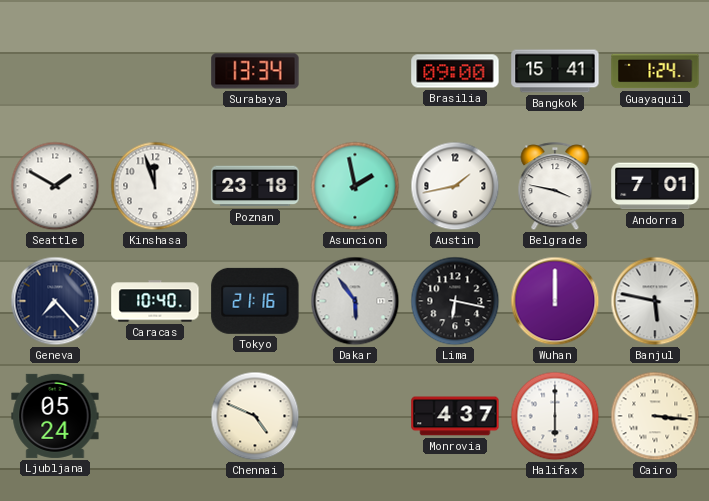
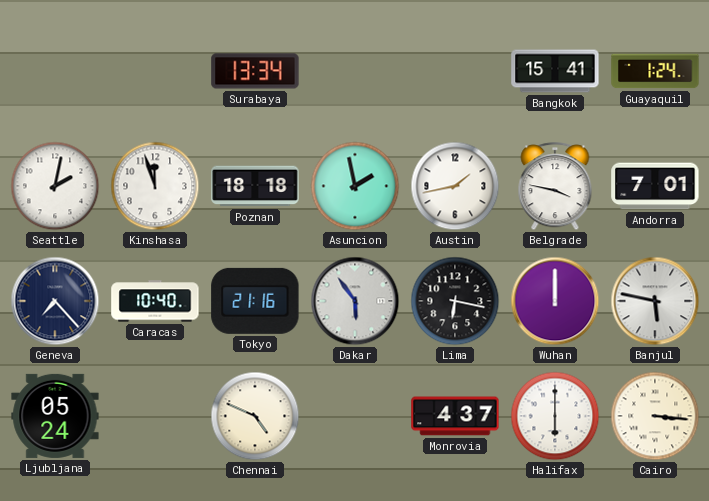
Brasilia: 09:00 -> none
Seattle: 1:50 -> 2:02
Poznan: 23:18 -> 18:18
